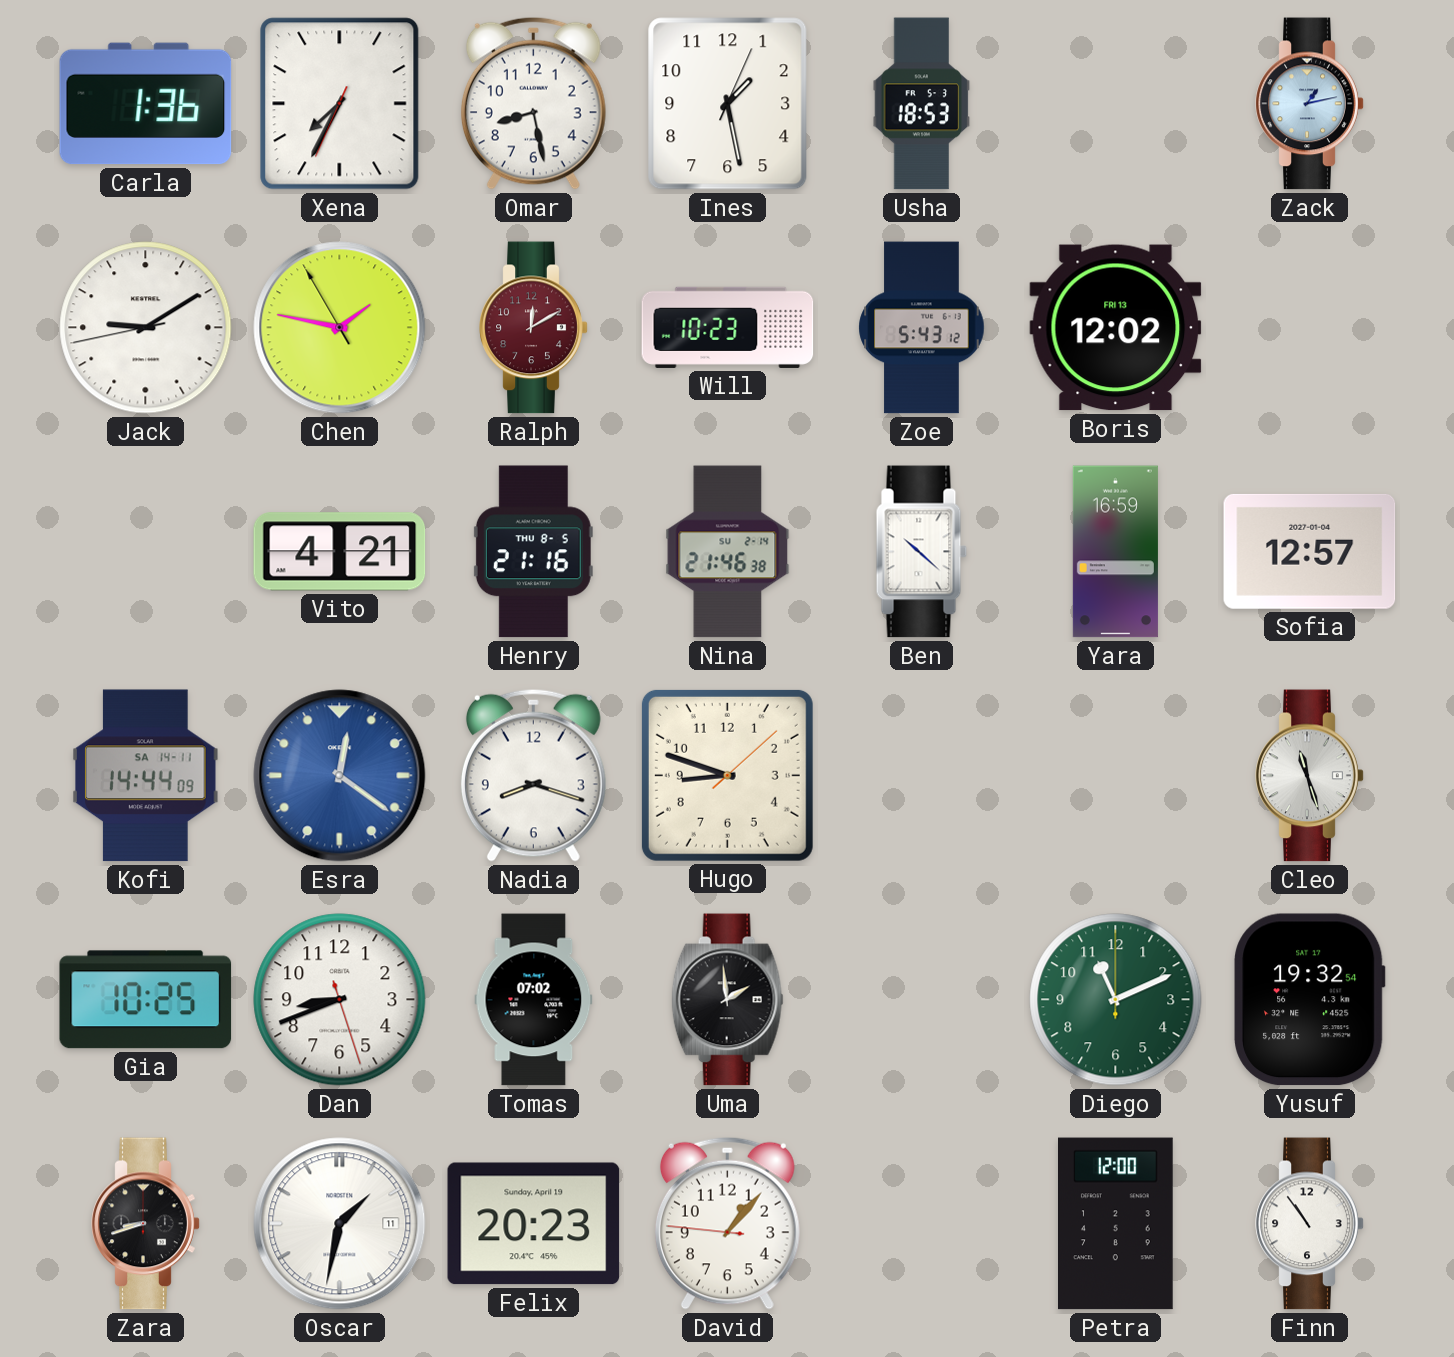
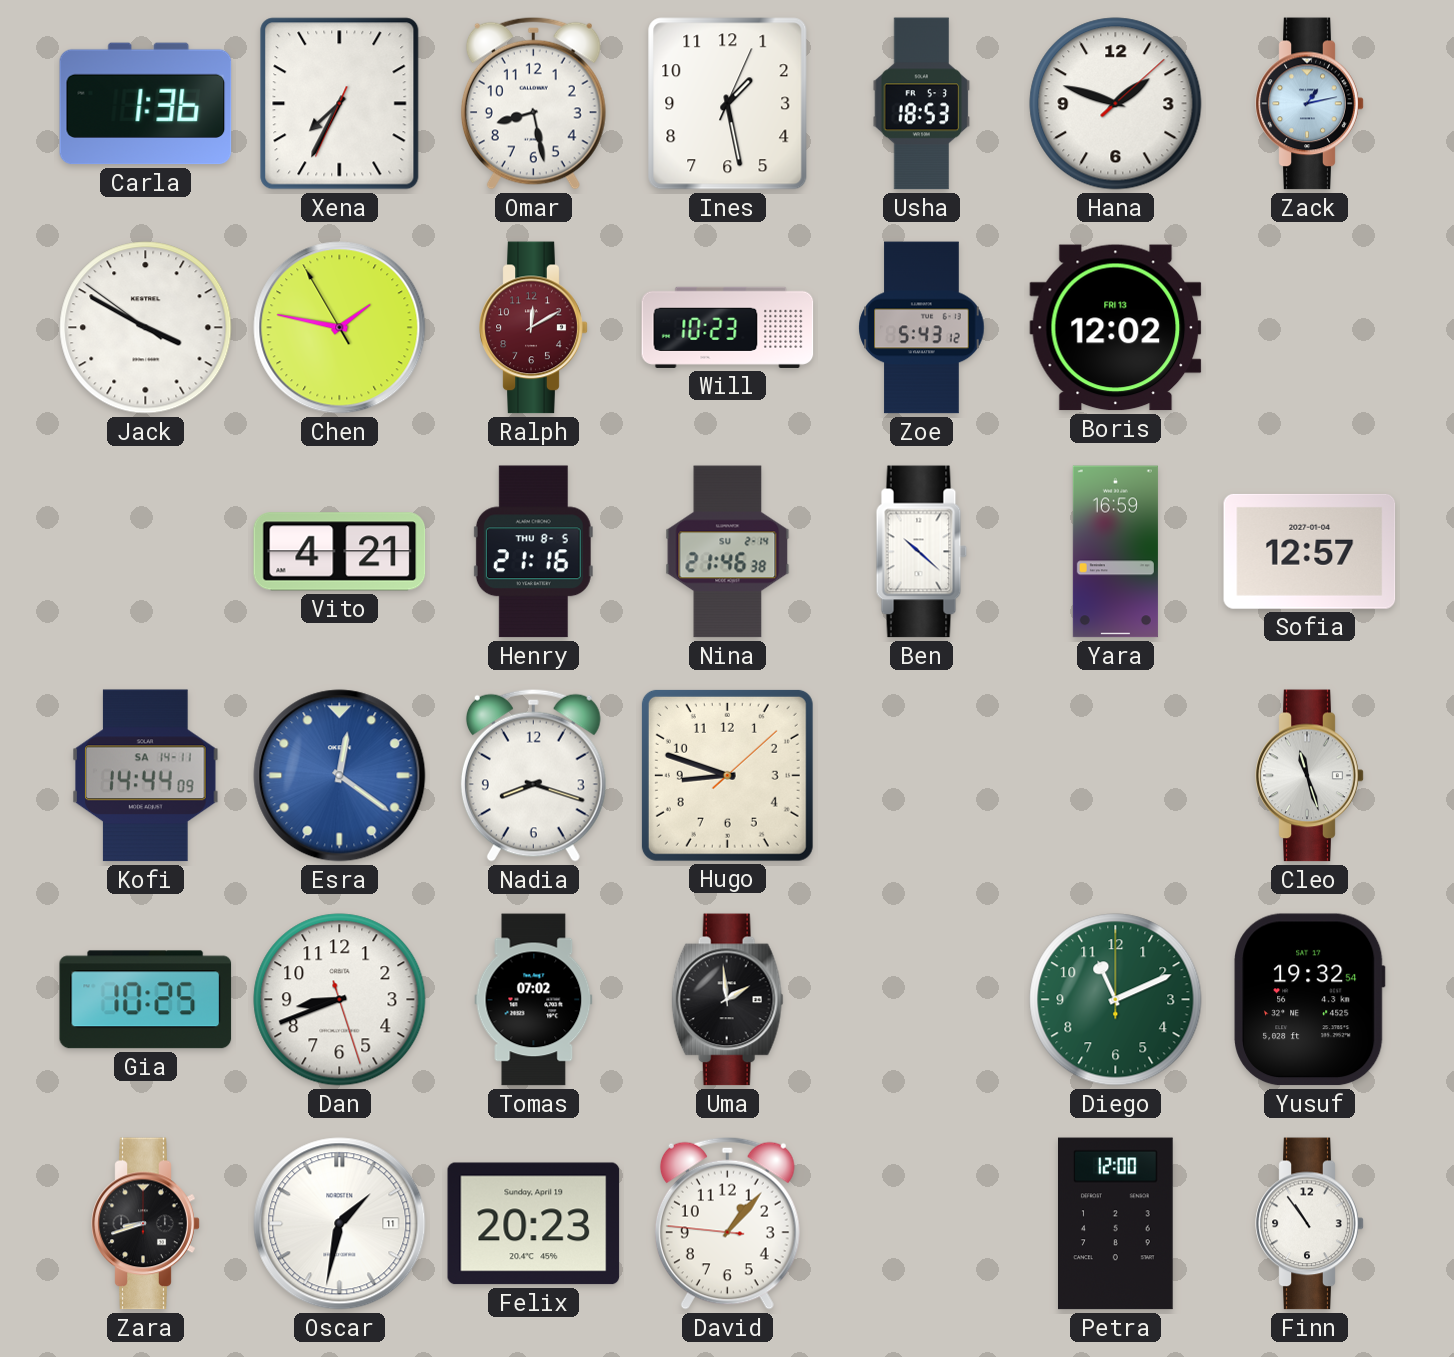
Hana: none -> 1:48
Jack: 9:09 -> 3:49
